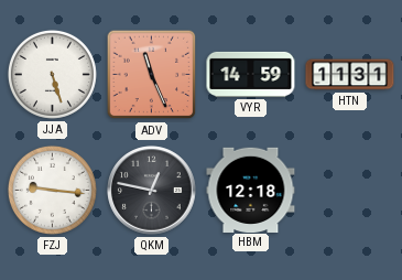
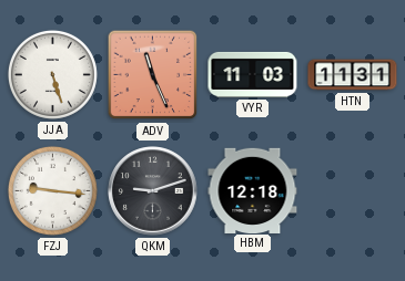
VYR: 14:59 -> 11:03
QKM: 12:47 -> 9:12
